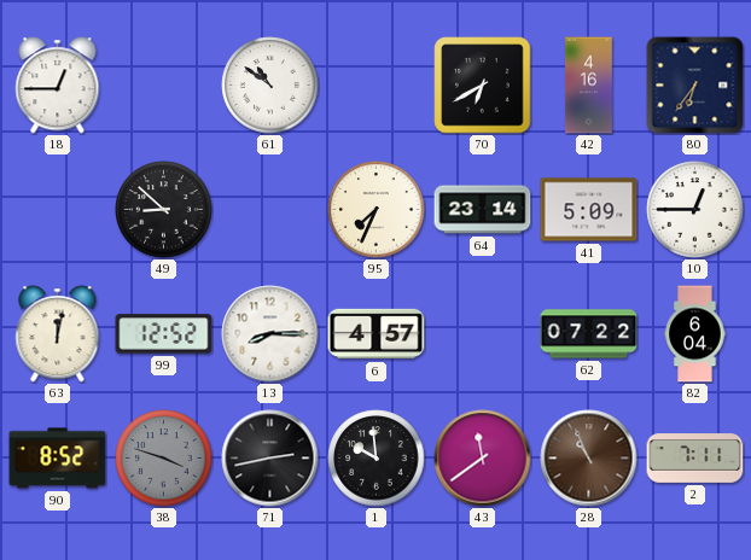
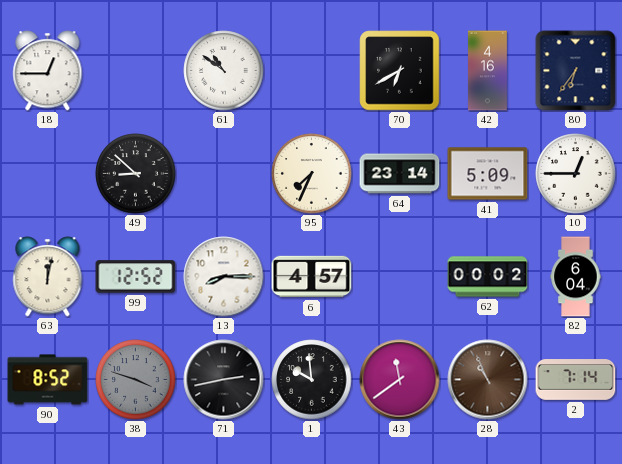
62: 07:22 -> 00:02
2: 7:11 -> 7:14
